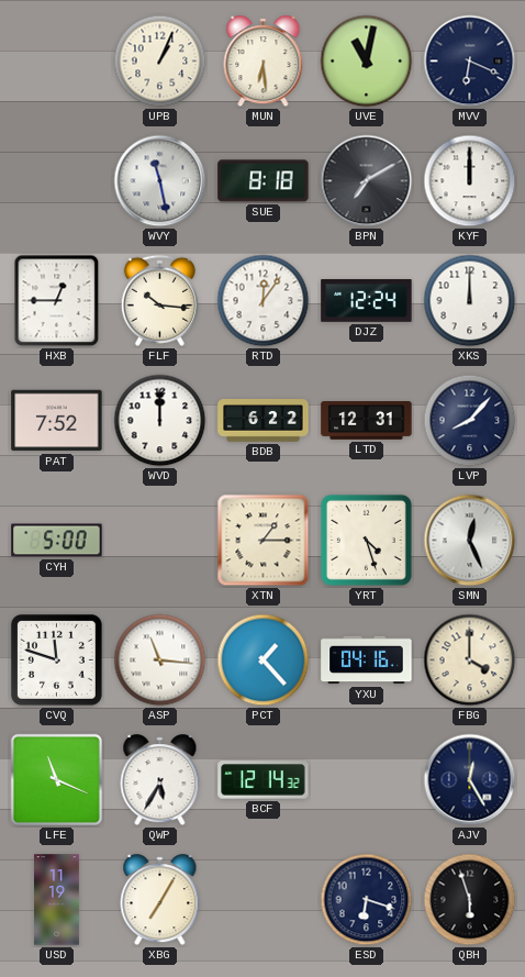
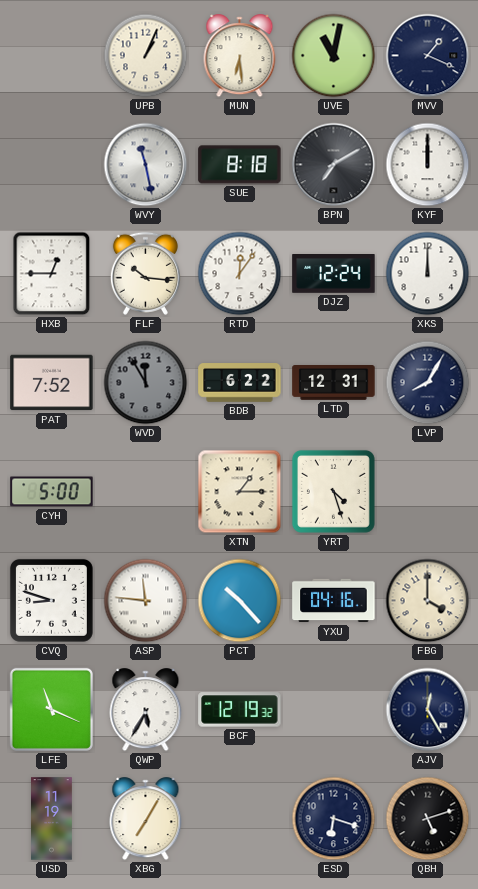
MVV: 6:19 -> 1:19
WVD: 12:00 -> 11:55
WVD dial: white -> grey
LVP: 8:07 -> 8:05
SMN: 12:26 -> none
CVQ: 11:48 -> 8:48
ASP: 11:16 -> 11:46
PCT: 1:23 -> 10:23
BCF: 12:14 -> 12:19
QBH: 5:57 -> 5:12
